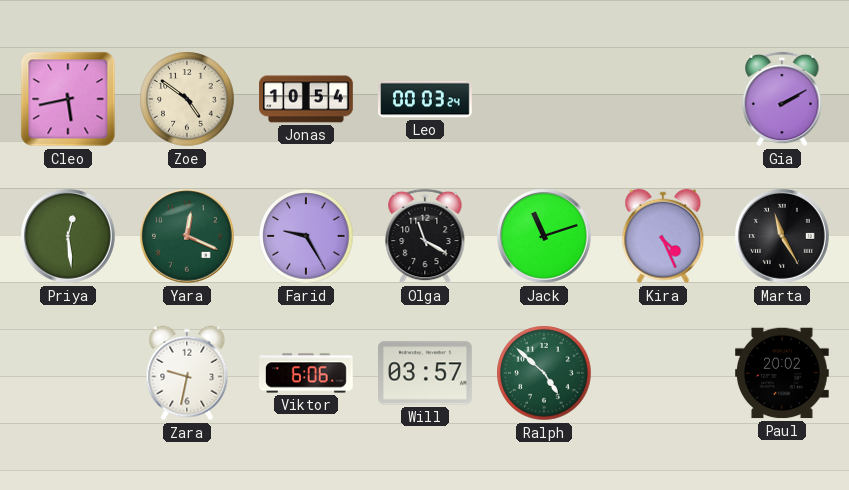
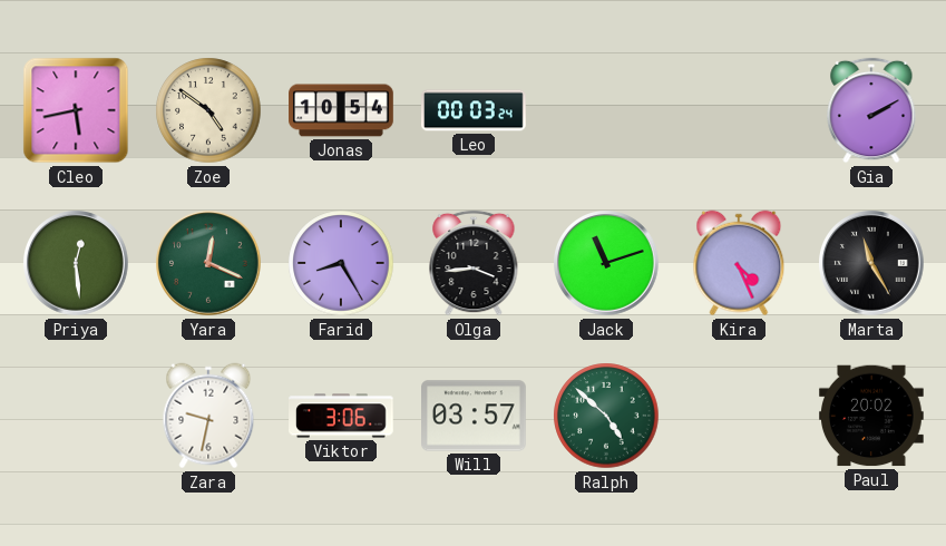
Farid: 9:25 -> 8:25
Olga: 11:20 -> 3:44
Viktor: 6:06 -> 3:06
